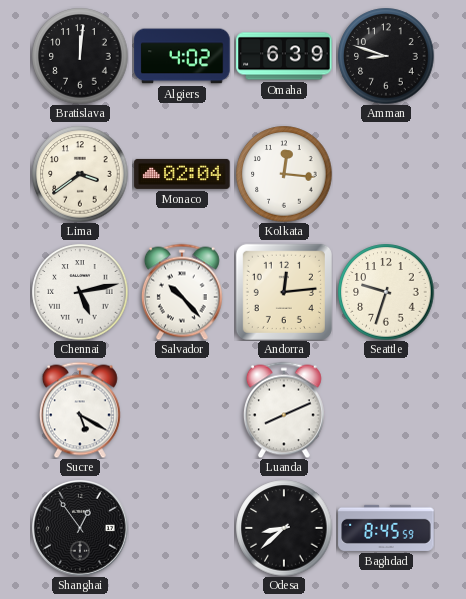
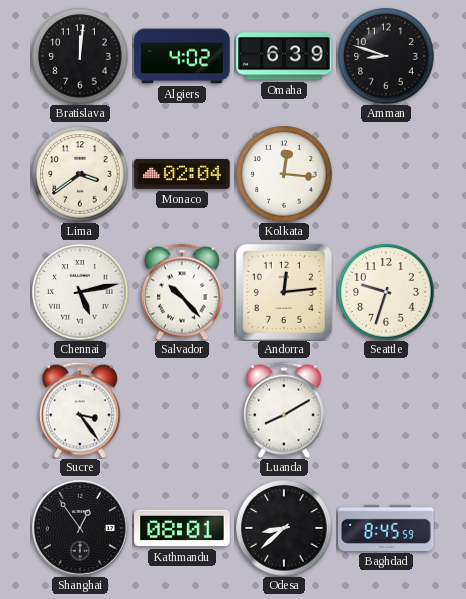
Sucre: 5:20 -> 3:24
Luanda: 8:11 -> 8:10
Kathmandu: none -> 08:01
